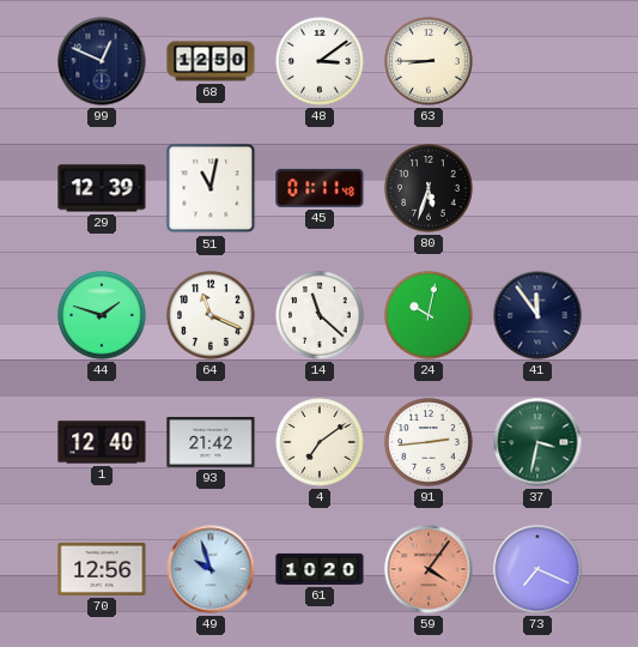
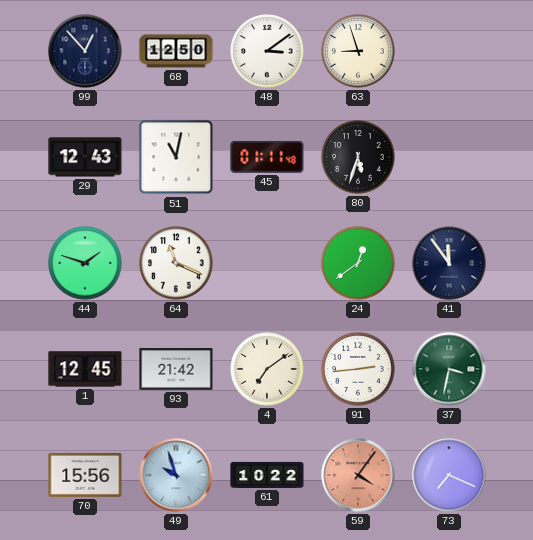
99: 12:49 -> 12:53
63: 8:45 -> 8:57
29: 12:39 -> 12:43
14: 11:22 -> none
24: 10:02 -> 12:39
1: 12:40 -> 12:45
70: 12:56 -> 15:56
61: 10:20 -> 10:22
